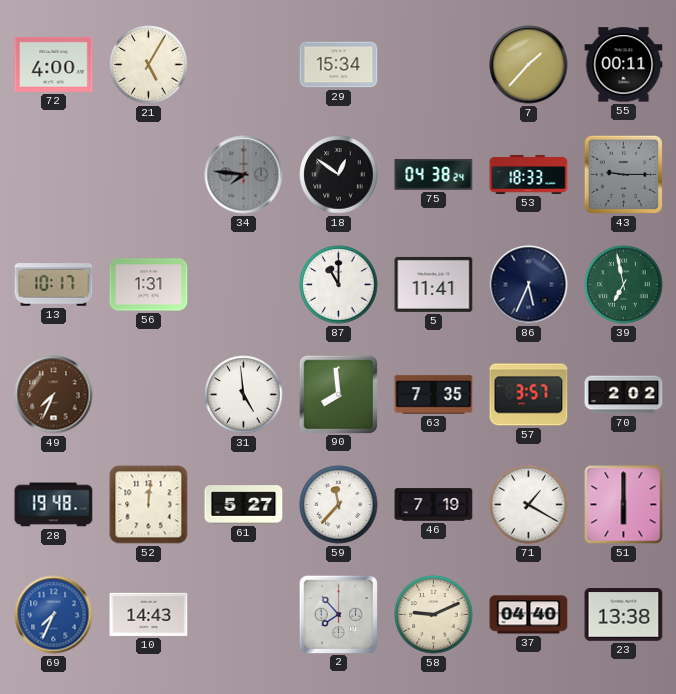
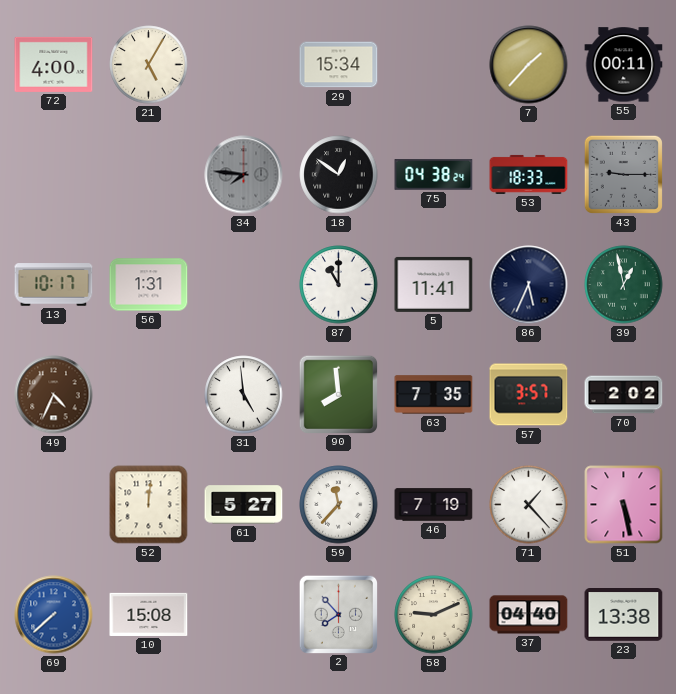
39: 6:58 -> 12:58
49: 7:34 -> 4:34
28: 19:48 -> none
71: 1:20 -> 1:23
51: 6:00 -> 5:28
69: 7:34 -> 7:38
10: 14:43 -> 15:08
